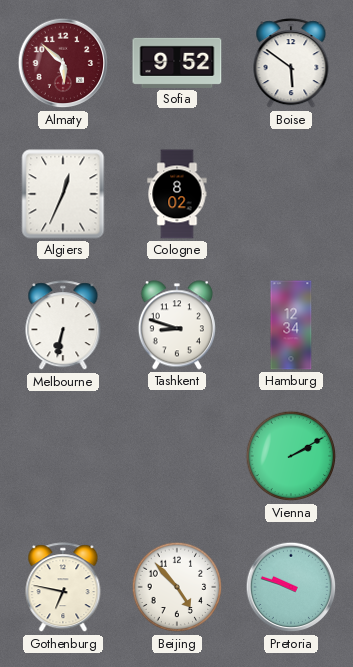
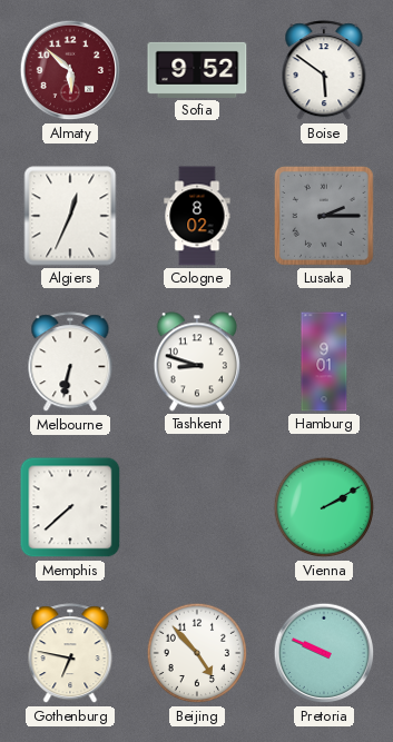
Lusaka: none -> 2:15
Hamburg: 12:34 -> 9:01
Memphis: none -> 7:38
Pretoria: 9:48 -> 9:49
